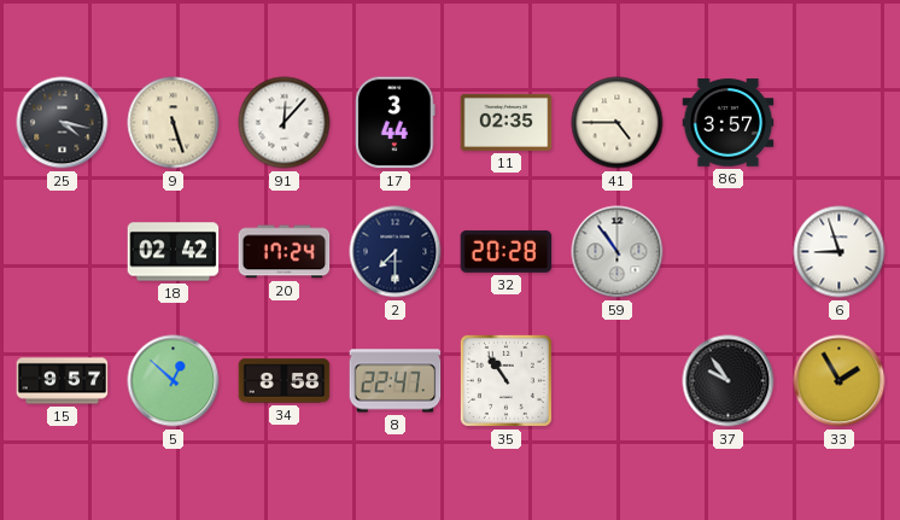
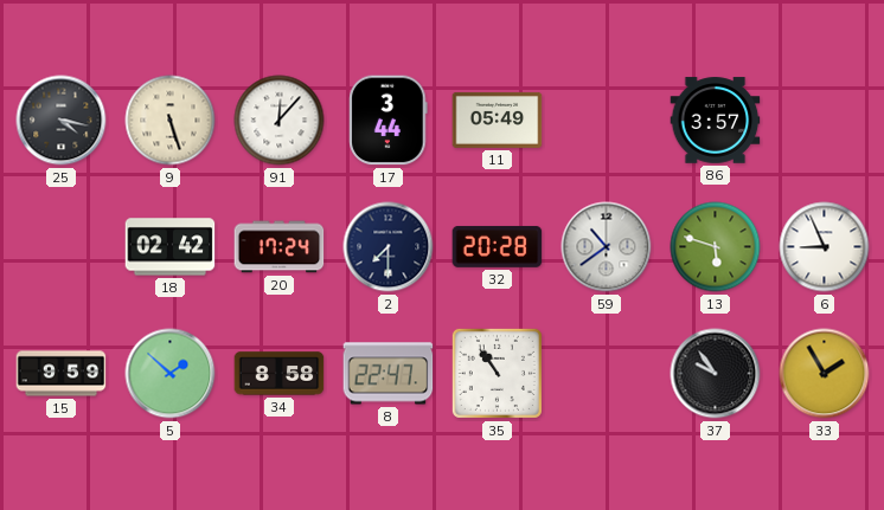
11: 02:35 -> 05:49
41: 4:45 -> none
59: 10:54 -> 10:39
13: none -> 5:48
6: 8:57 -> 8:56
15: 9:57 -> 9:59
5: 12:52 -> 1:52
